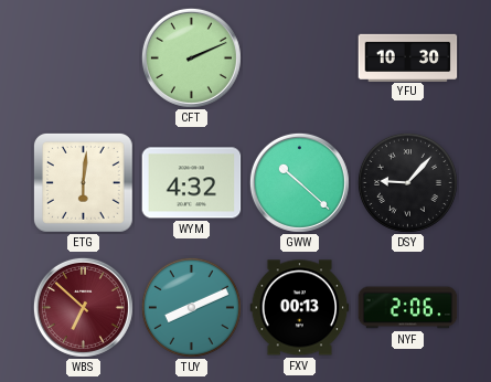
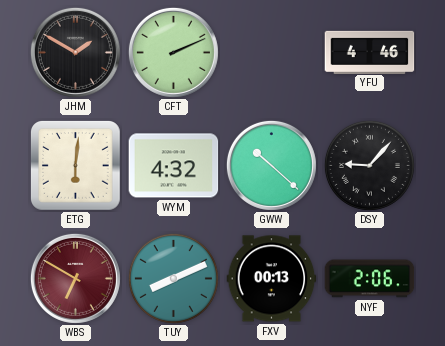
JHM: none -> 1:50
YFU: 10:30 -> 4:46
WBS: 6:52 -> 6:50
